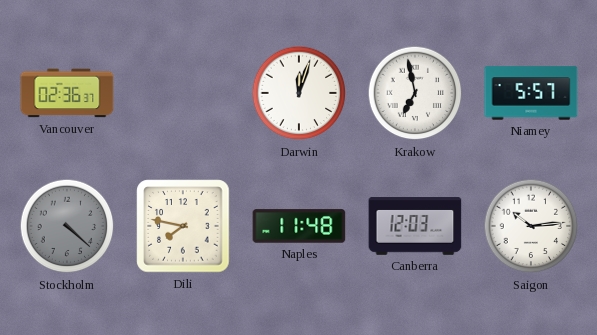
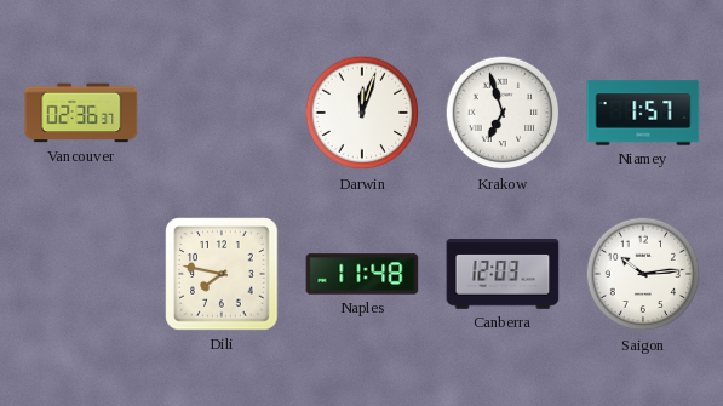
Krakow: 6:58 -> 6:57
Niamey: 5:57 -> 1:57
Stockholm: 4:22 -> none
